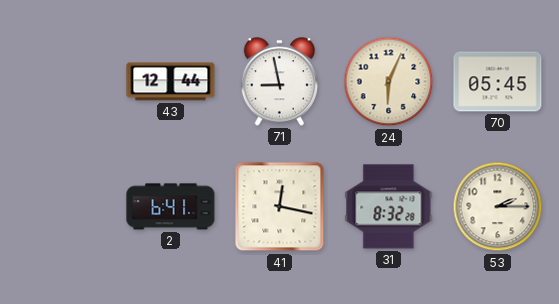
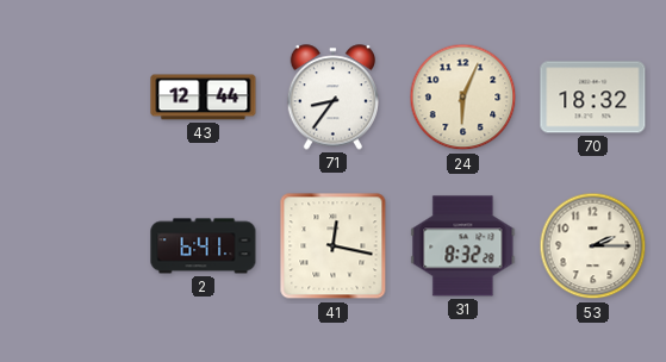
71: 8:58 -> 8:36
70: 05:45 -> 18:32
